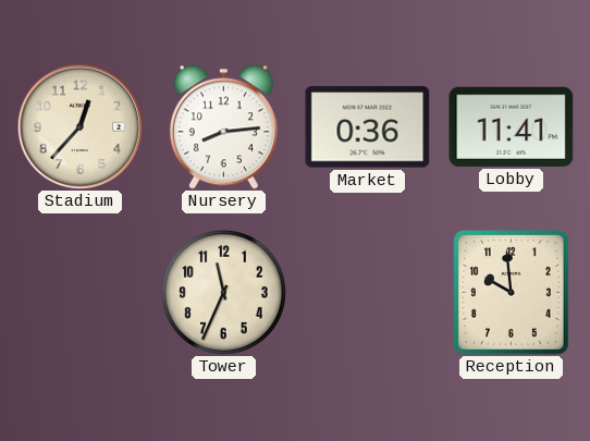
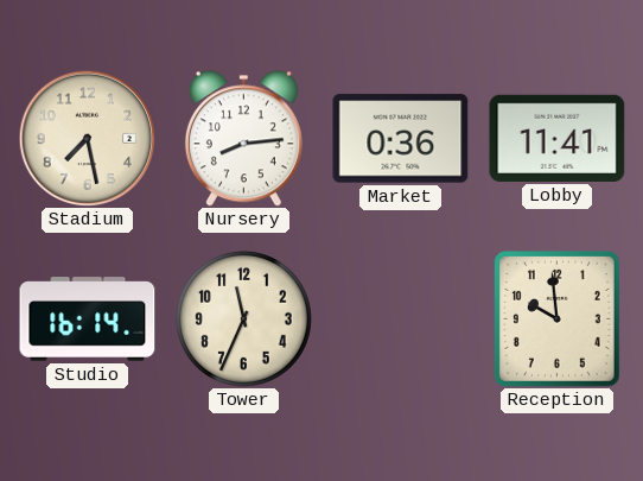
Stadium: 12:37 -> 7:28
Studio: none -> 16:14
